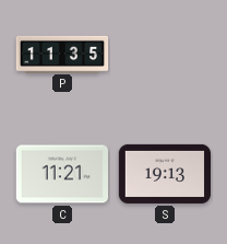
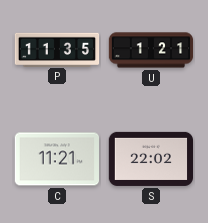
U: none -> 1:21
S: 19:13 -> 22:02
